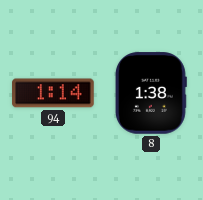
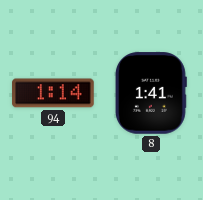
8: 1:38 -> 1:41
